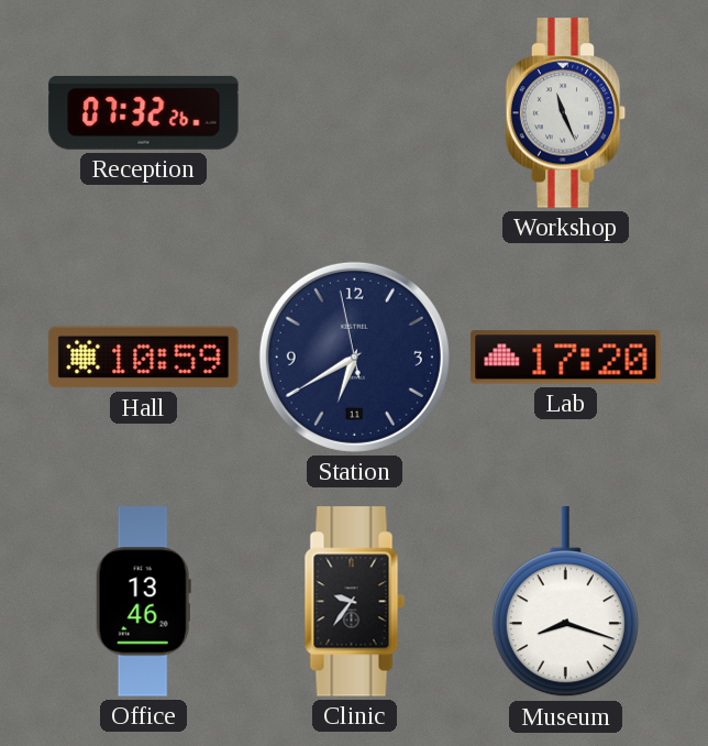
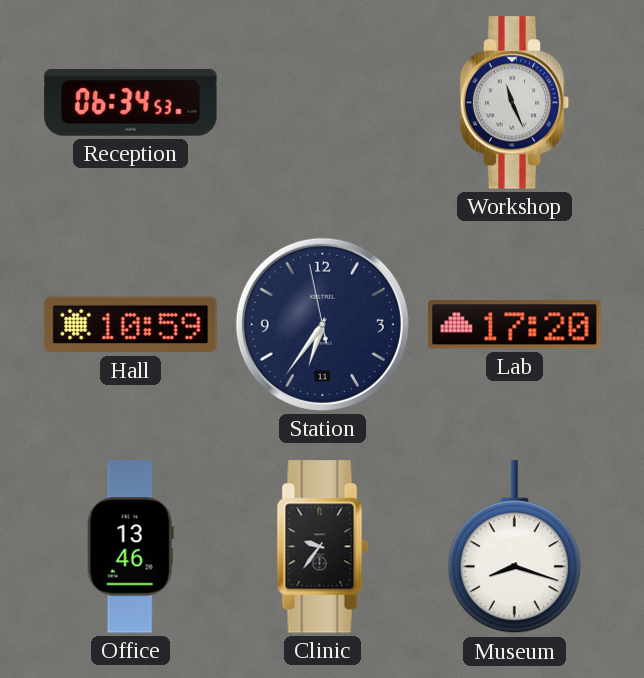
Reception: 07:32 -> 06:34
Station: 6:39 -> 6:35
